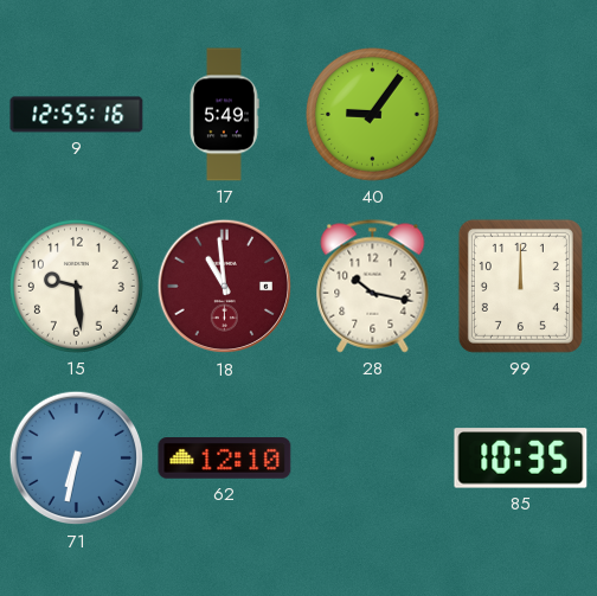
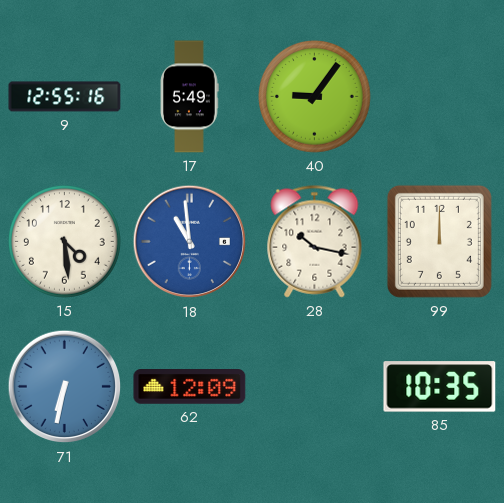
15: 9:29 -> 4:29
18 dial: burgundy -> blue
62: 12:10 -> 12:09
